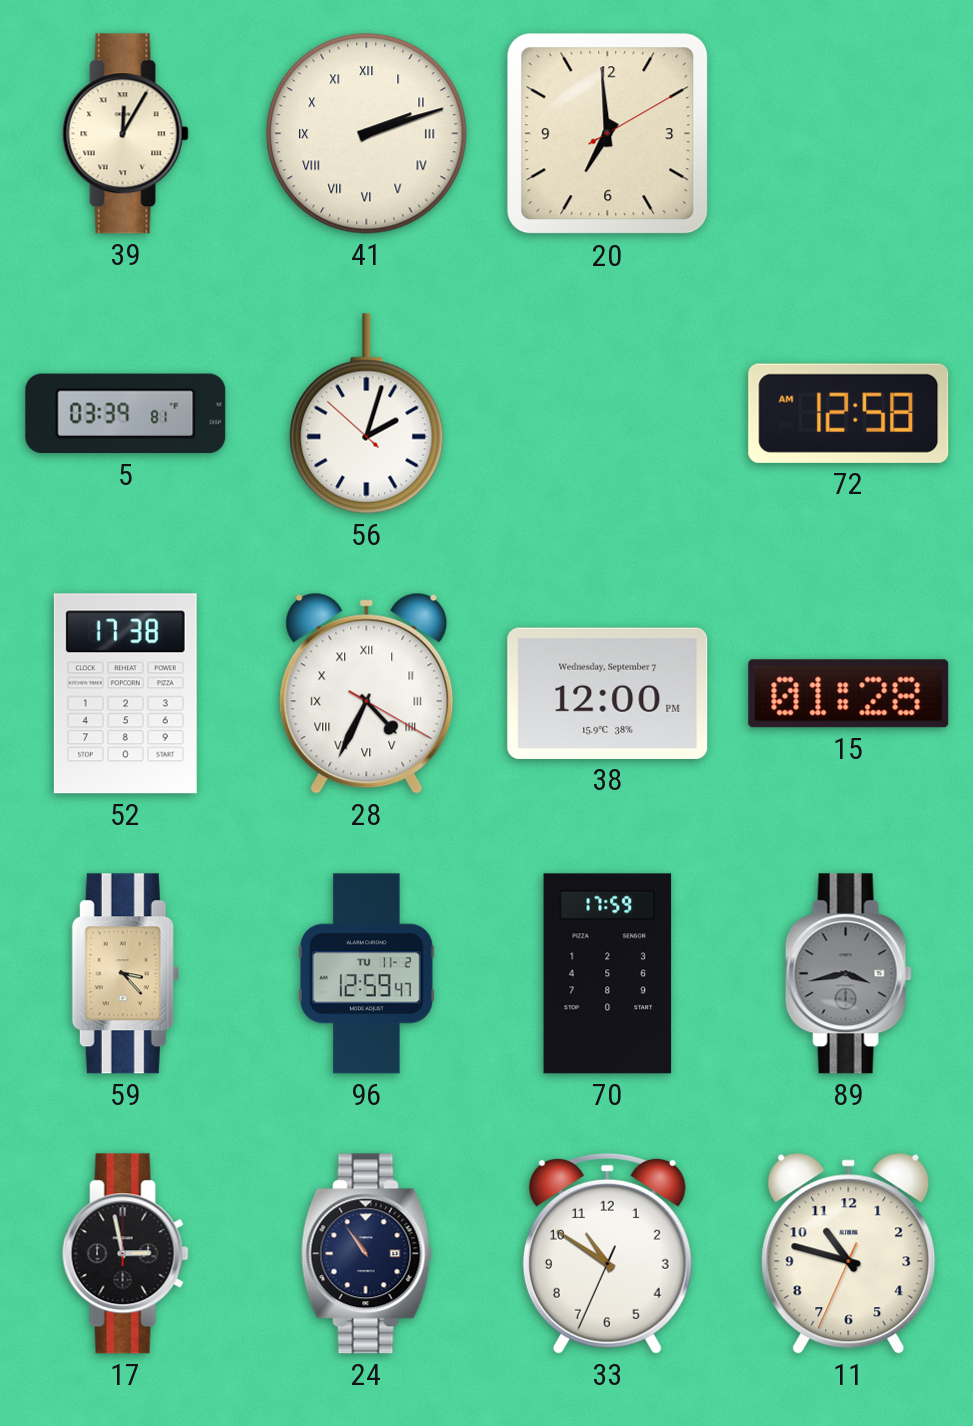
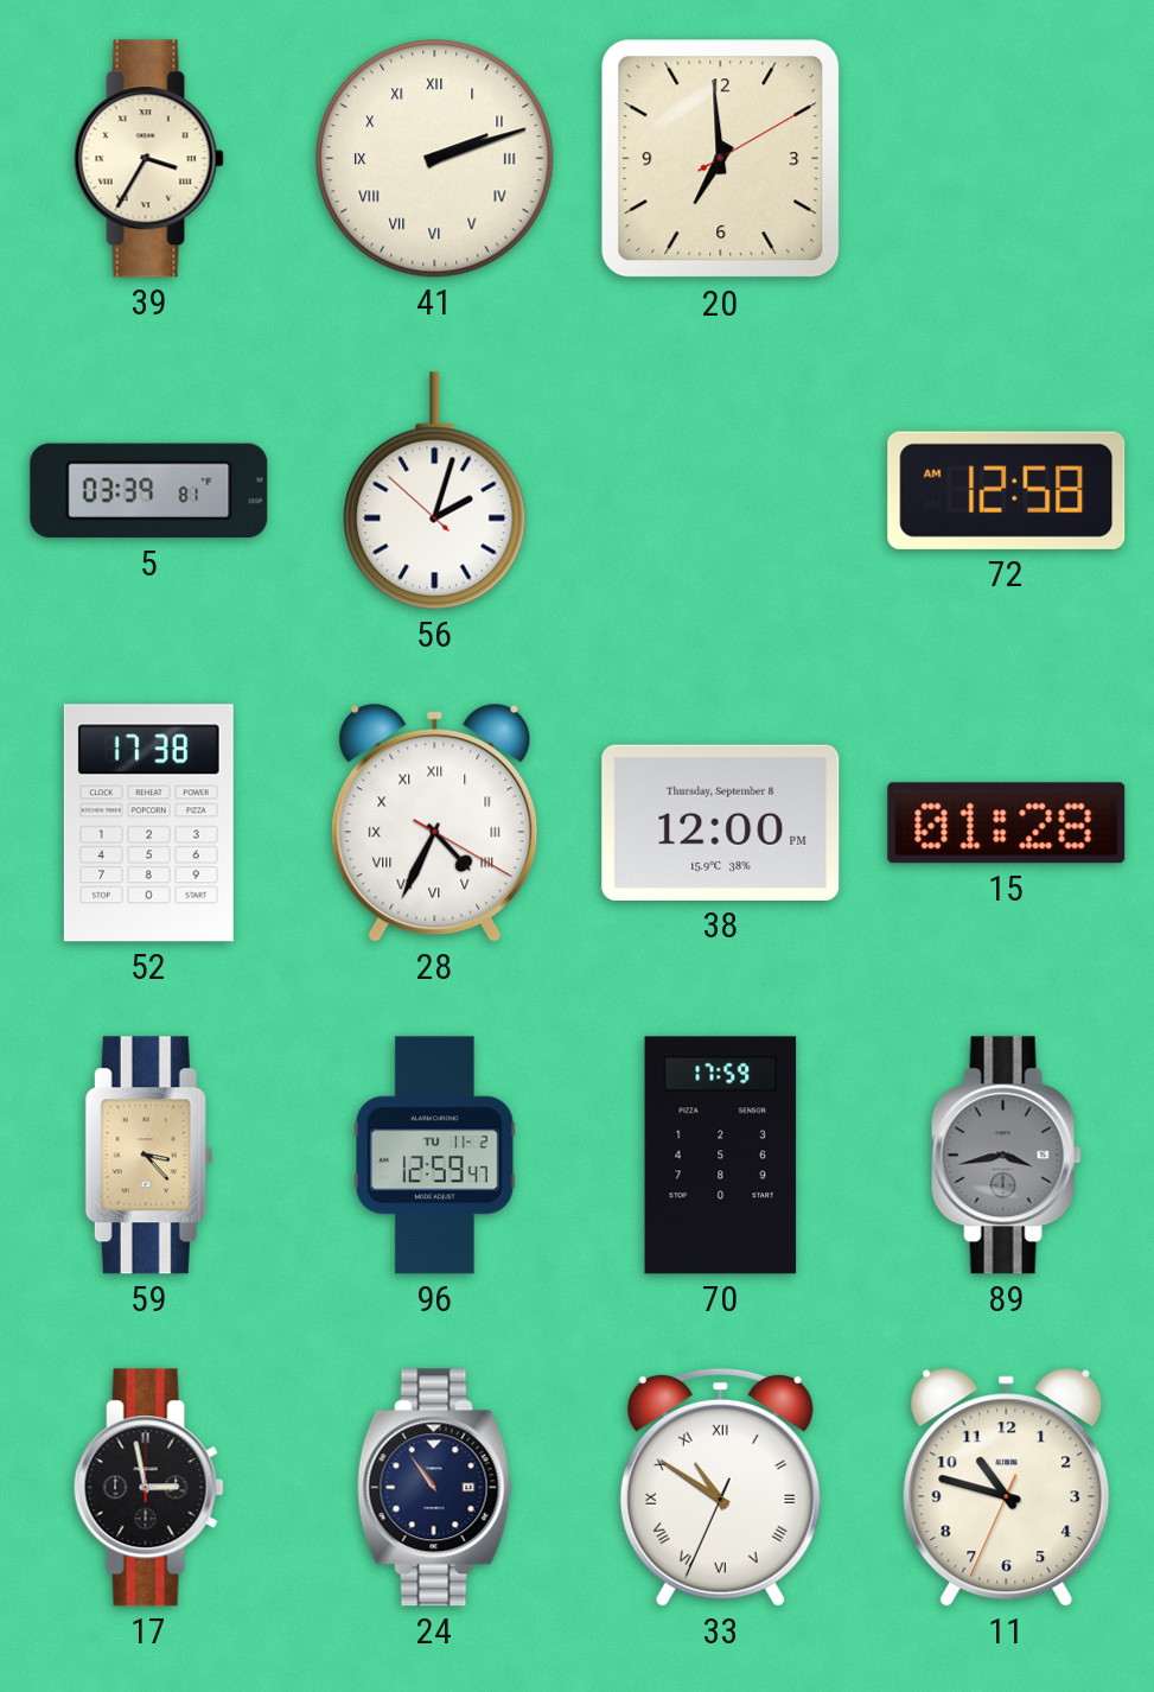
39: 12:05 -> 3:35
38 date: Wednesday, September 7 -> Thursday, September 8
33 numerals: Arabic -> Roman
